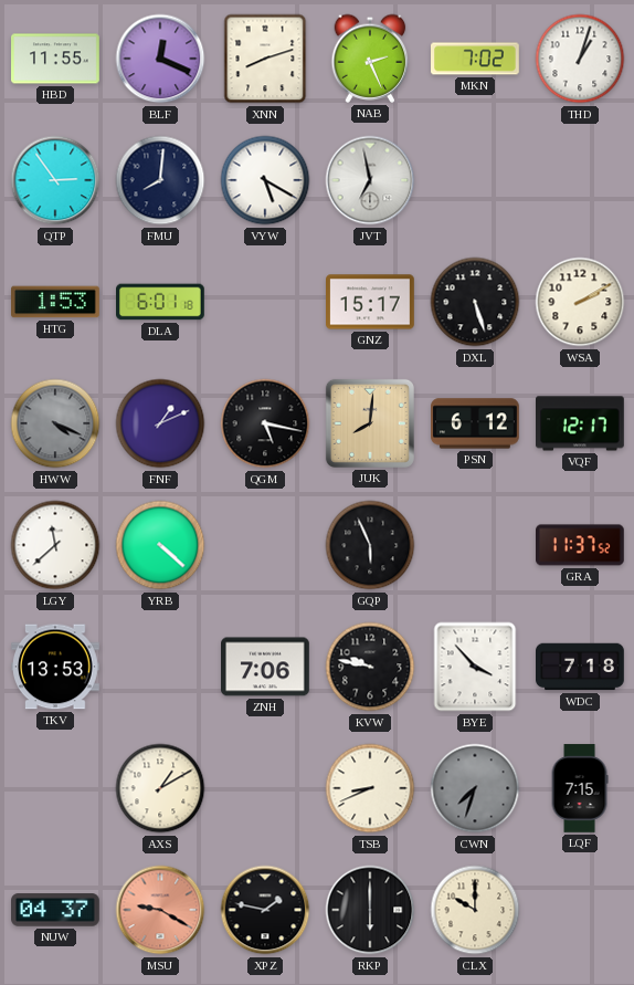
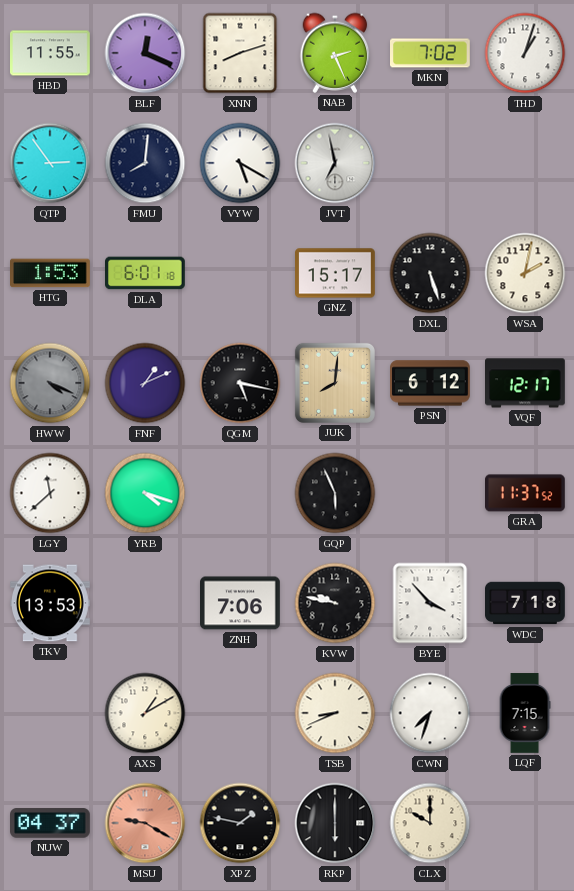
WSA: 2:10 -> 2:02
YRB: 4:22 -> 4:18
CWN dial: grey -> white
